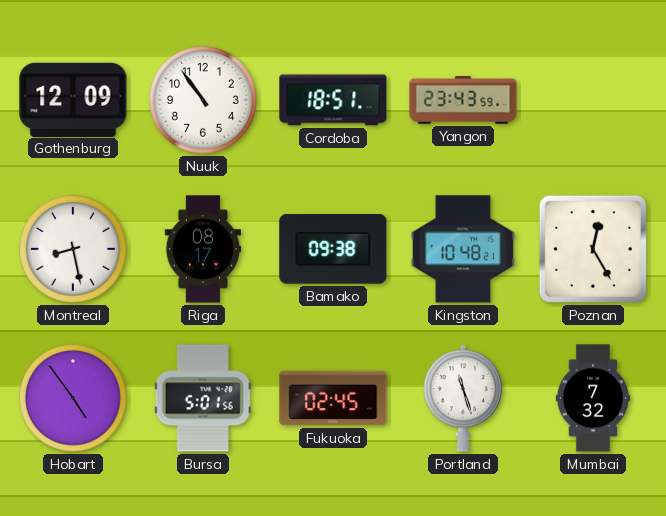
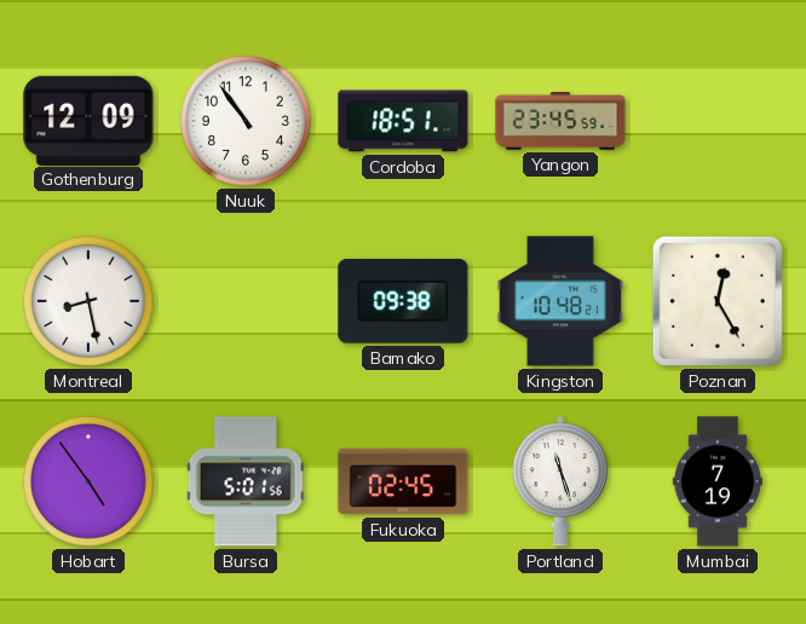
Yangon: 23:43 -> 23:45
Riga: 08:17 -> none
Mumbai: 7:32 -> 7:19
